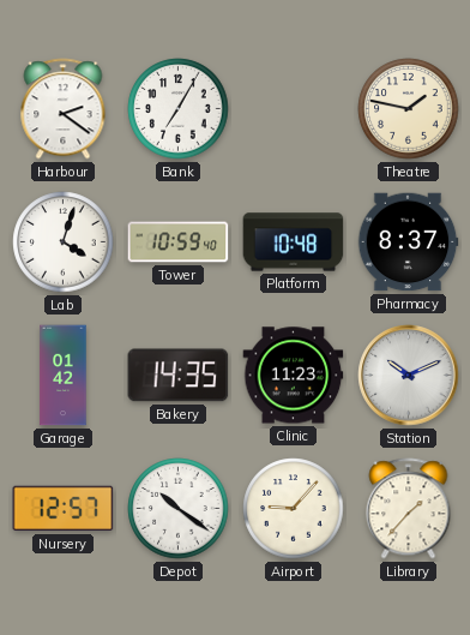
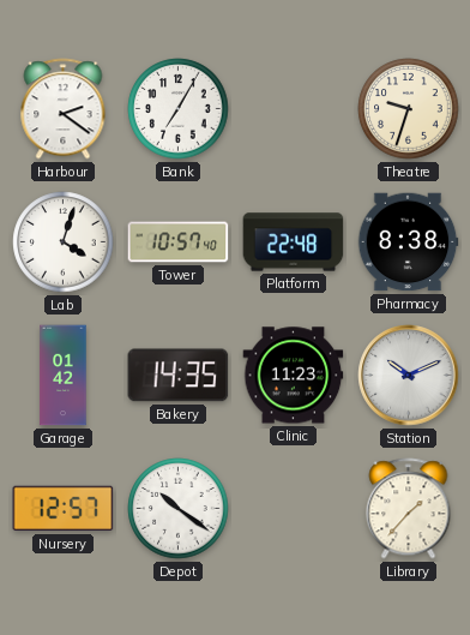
Theatre: 1:47 -> 9:33
Tower: 10:59 -> 10:57
Platform: 10:48 -> 22:48
Pharmacy: 8:37 -> 8:38
Airport: 9:07 -> none
